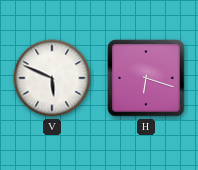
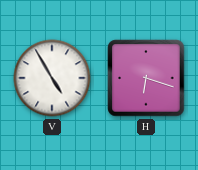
V: 5:49 -> 4:55
